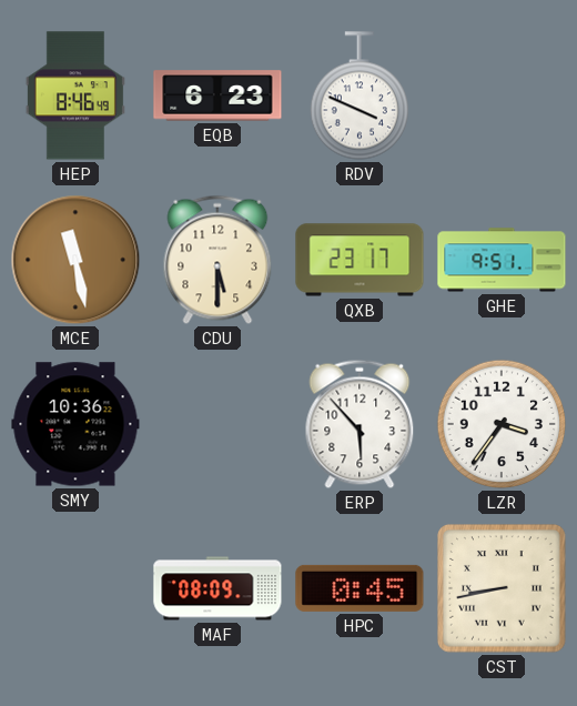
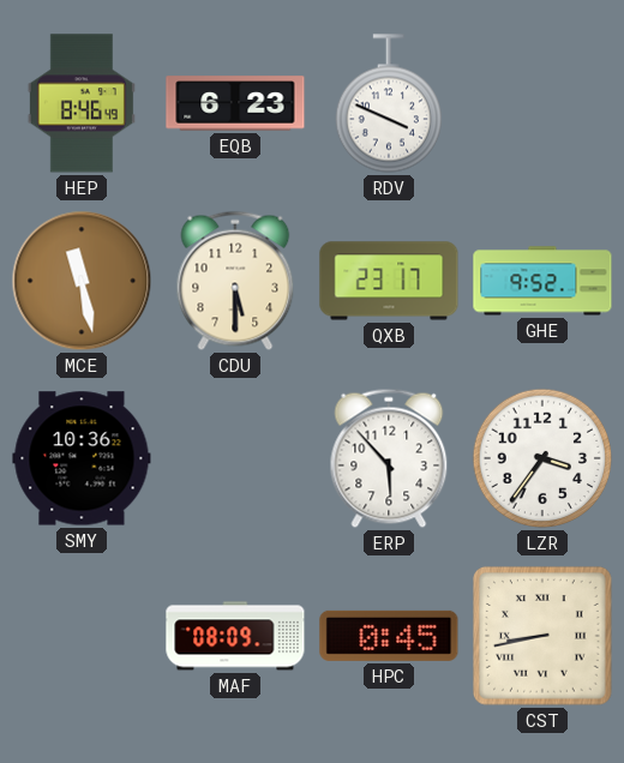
GHE: 9:51 -> 9:52
